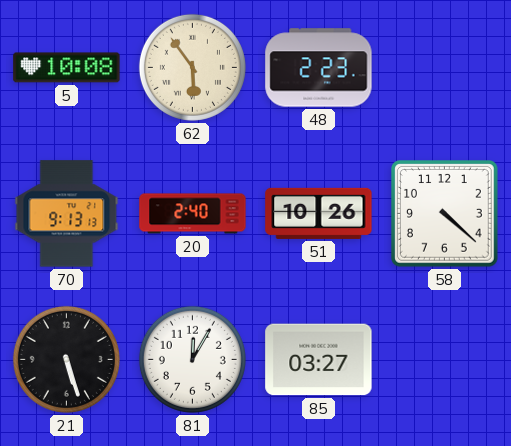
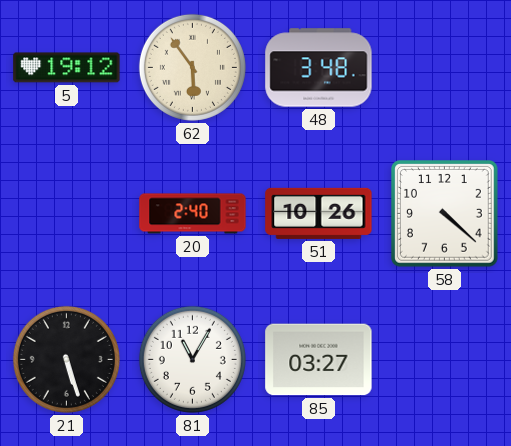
5: 10:08 -> 19:12
48: 2:23 -> 3:48
70: 9:13 -> none
81: 12:05 -> 11:05
